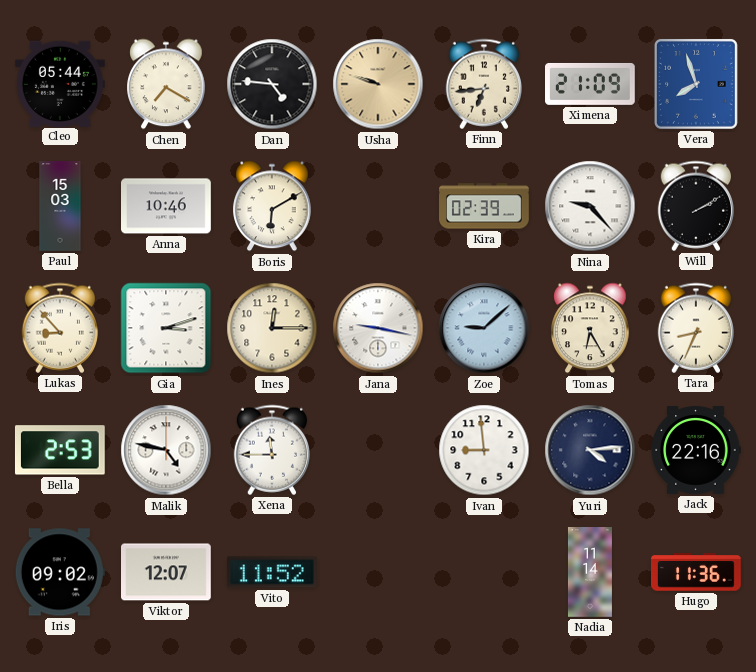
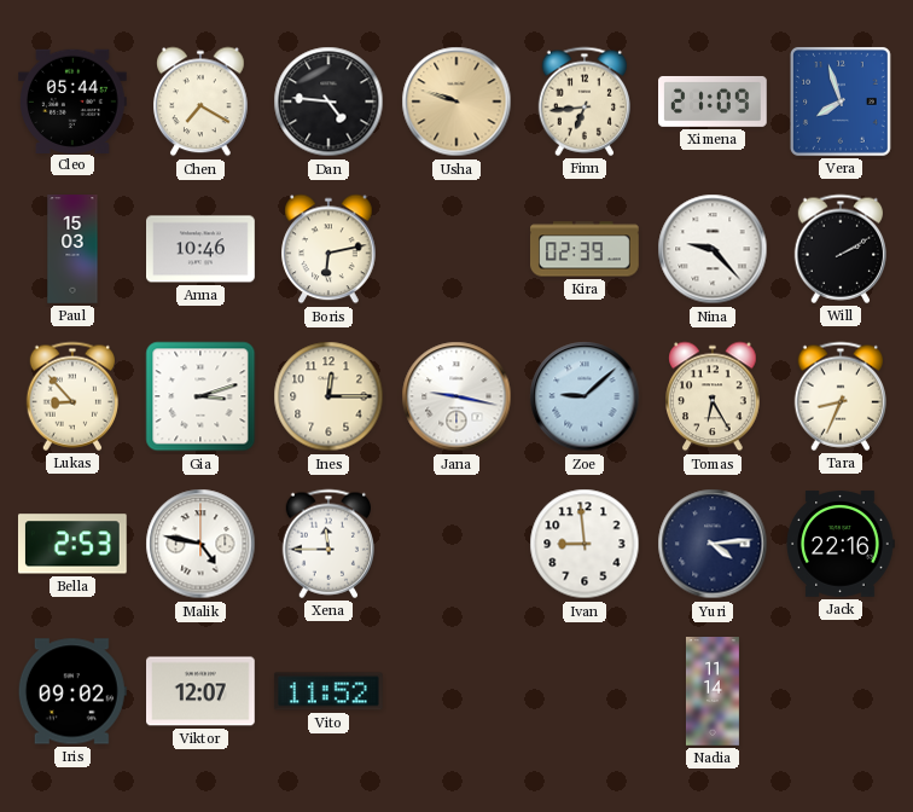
Boris: 6:10 -> 6:13
Hugo: 11:36 -> none
